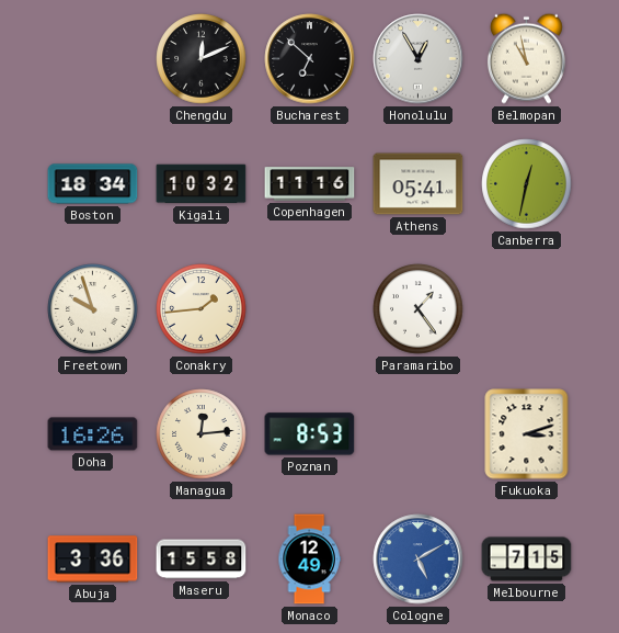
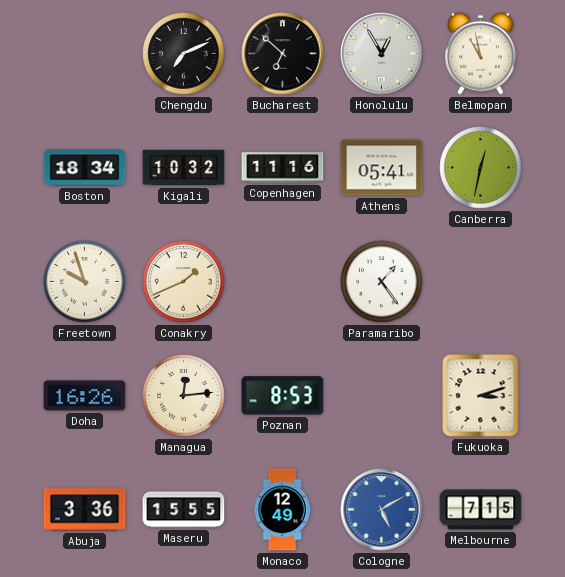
Chengdu: 12:11 -> 7:11
Conakry: 1:44 -> 1:41
Maseru: 15:58 -> 15:55
